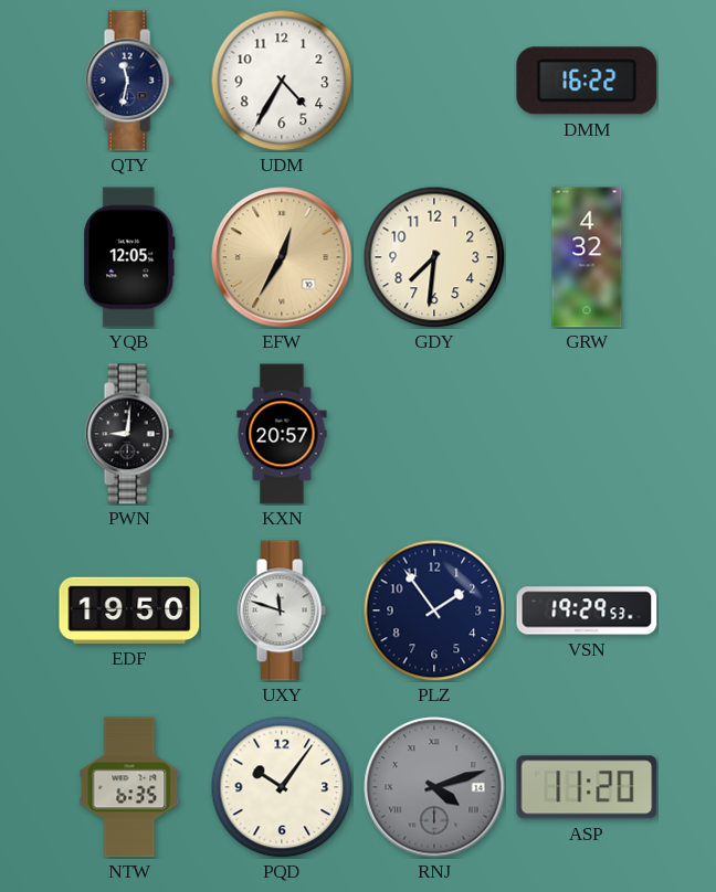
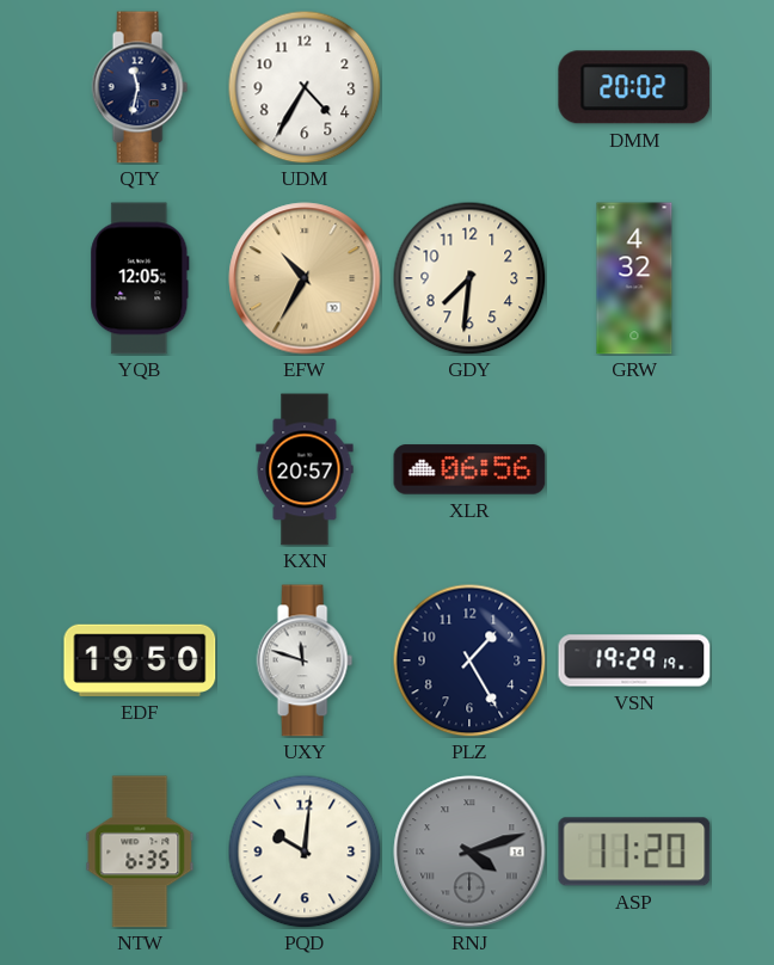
DMM: 16:22 -> 20:02
EFW: 12:35 -> 10:35
PWN: 9:01 -> none
XLR: none -> 06:56
PLZ: 1:54 -> 1:25
VSN: 19:29:53 -> 19:29:19
PQD: 10:06 -> 10:01
